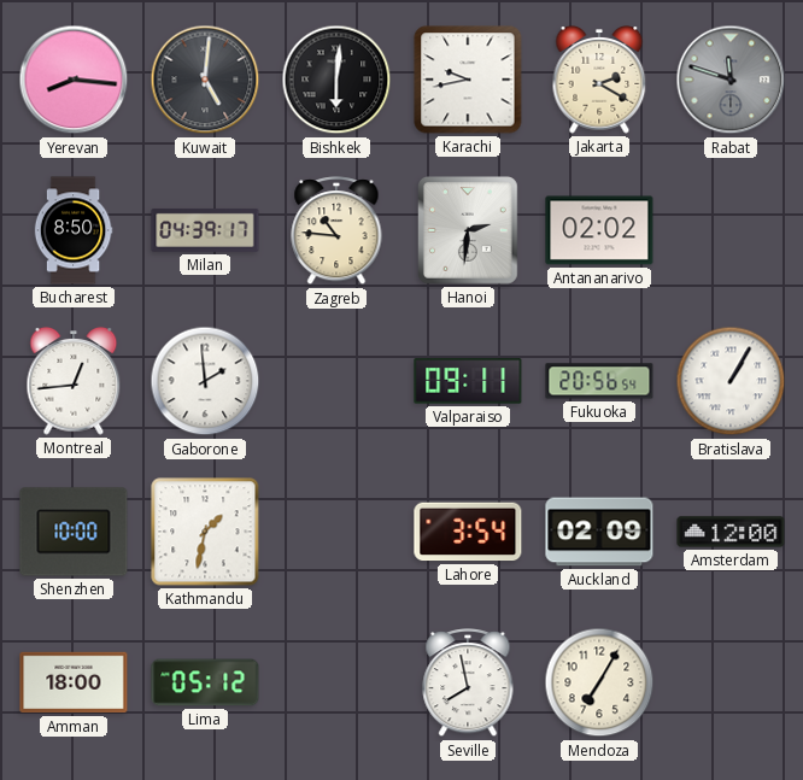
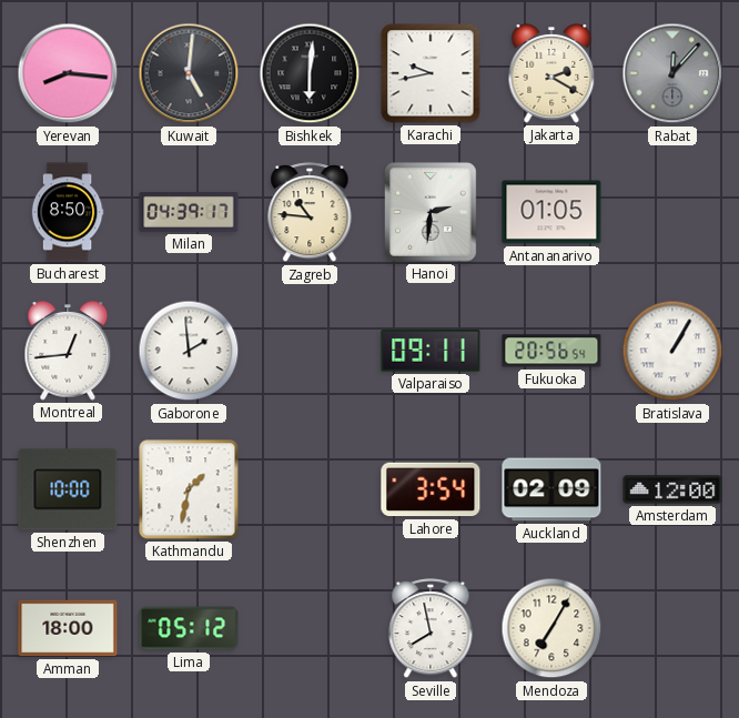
Rabat: 11:48 -> 12:07
Antananarivo: 02:02 -> 01:05
